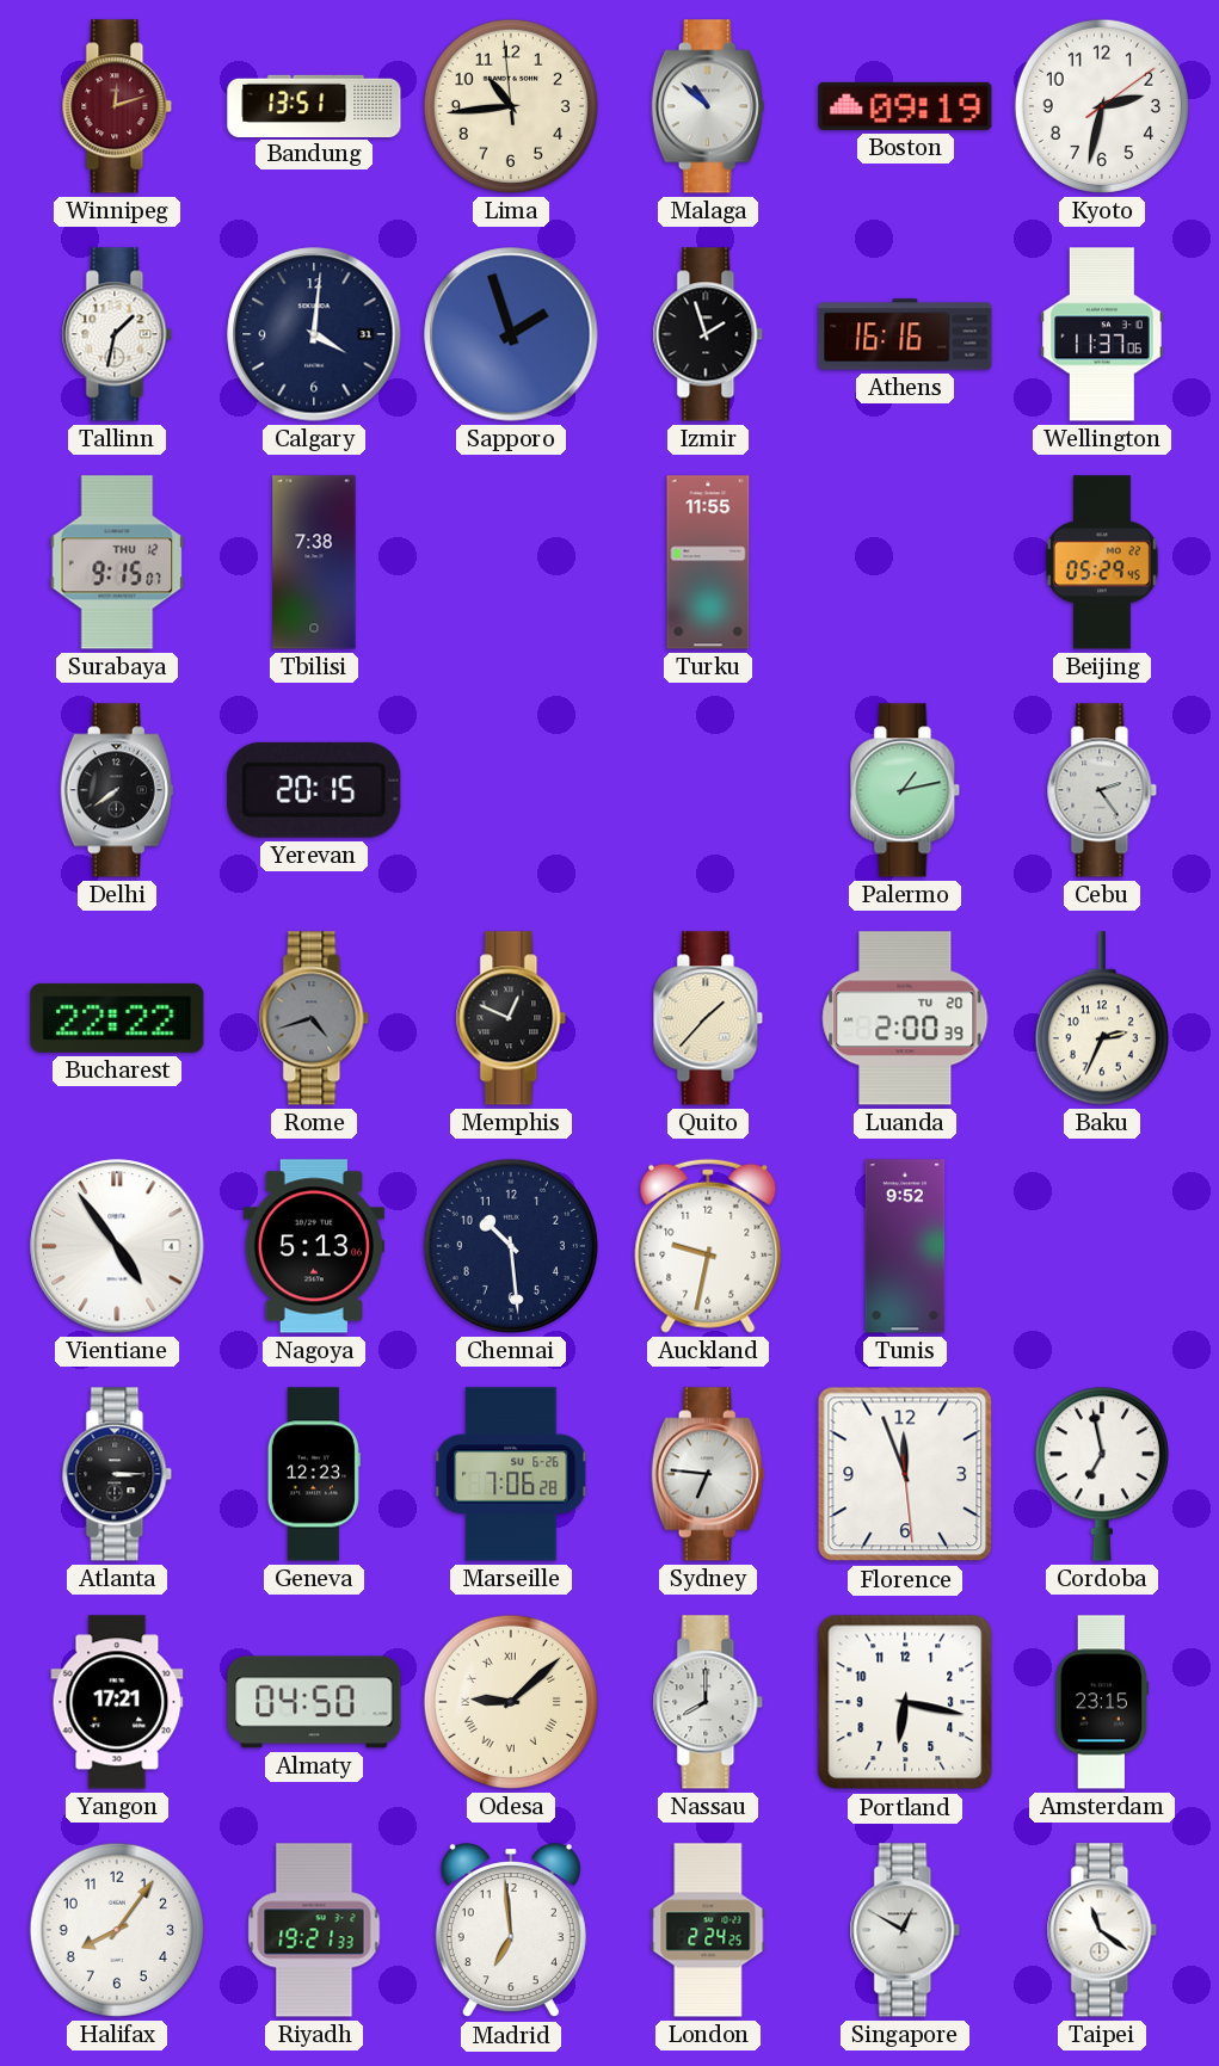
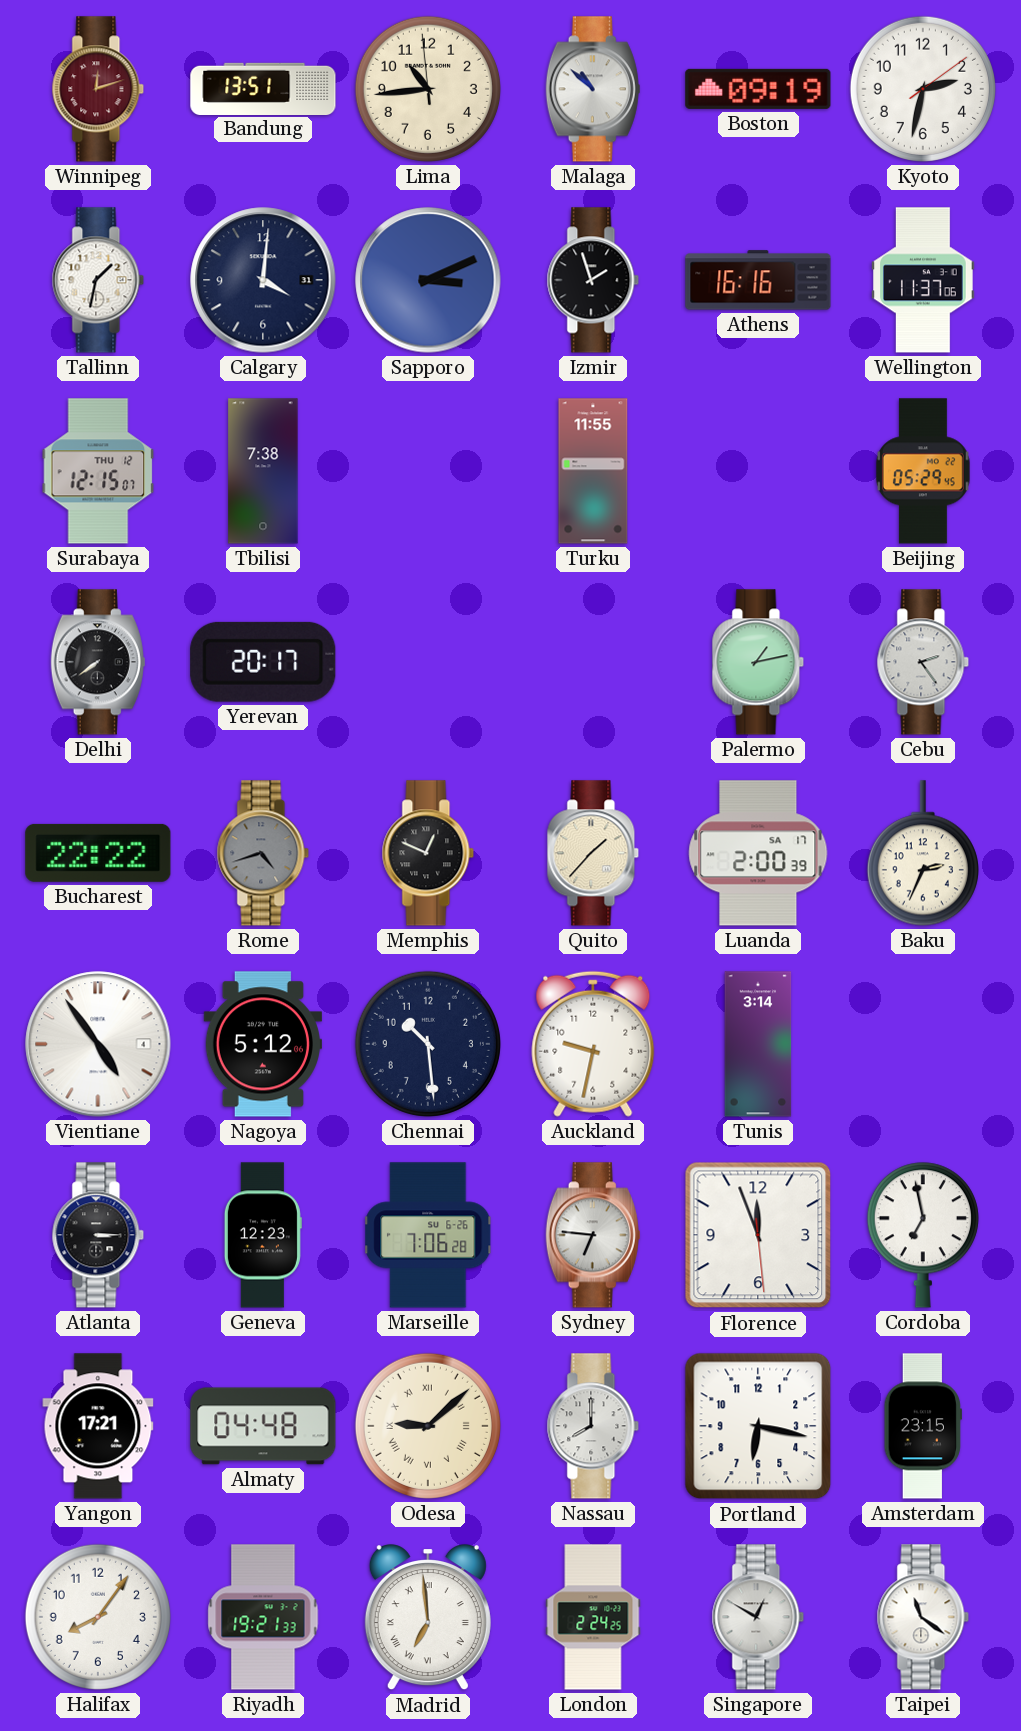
Sapporo: 1:57 -> 3:11
Surabaya: 9:15 -> 12:15
Yerevan: 20:15 -> 20:17
Luanda date: TU 20 -> SA 17
Nagoya: 5:13 -> 5:12
Tunis: 9:52 -> 3:14
Almaty: 04:50 -> 04:48
Madrid numerals: Arabic -> Roman
